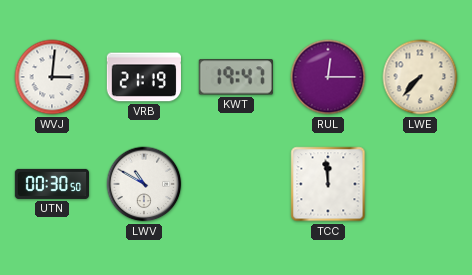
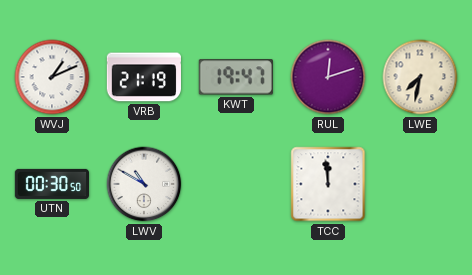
WVJ: 3:01 -> 1:11
RUL: 12:15 -> 12:12
LWE: 7:37 -> 7:32
